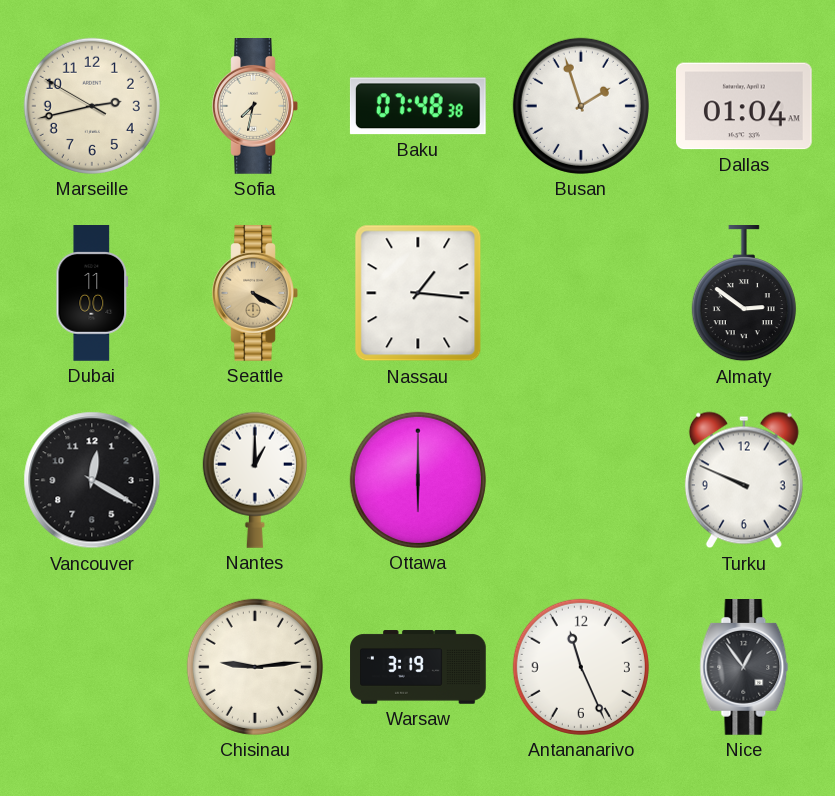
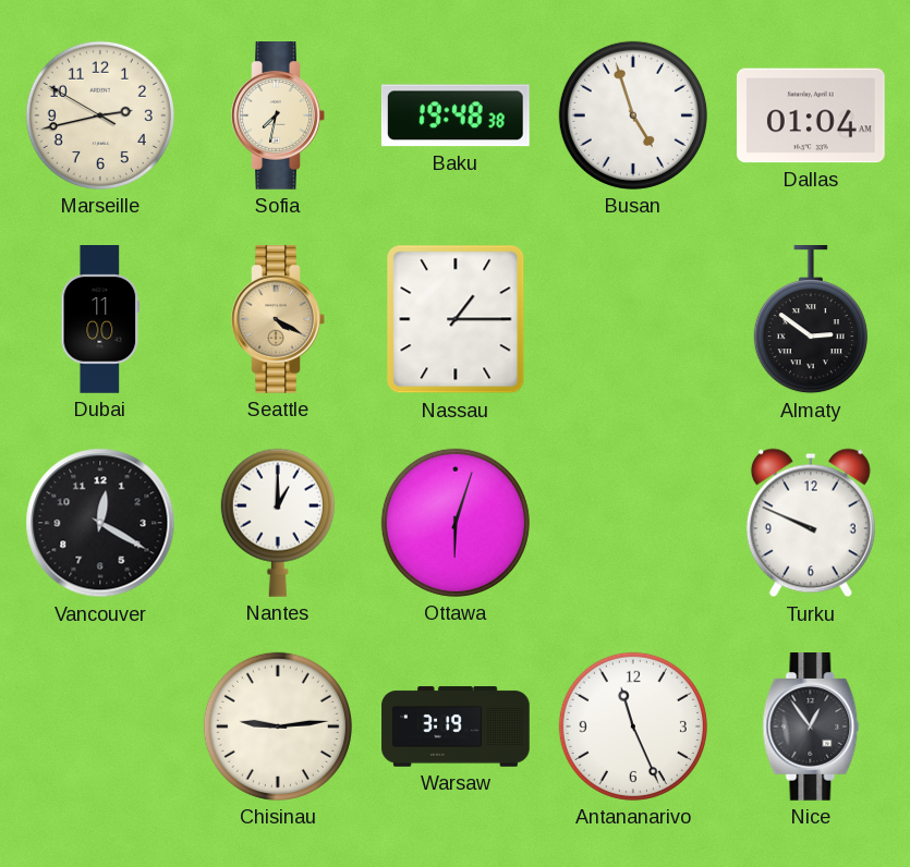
Baku: 07:48 -> 19:48
Busan: 1:57 -> 4:57
Nassau: 1:16 -> 1:15
Ottawa: 6:00 -> 6:03
